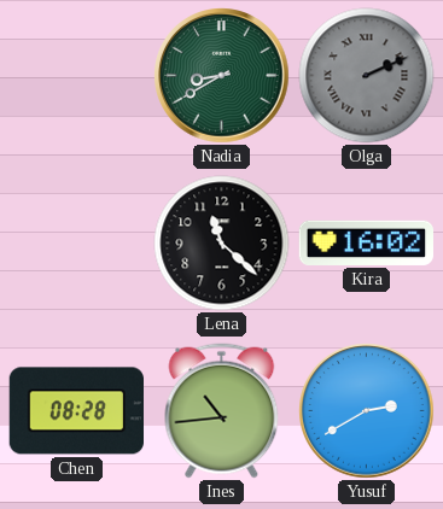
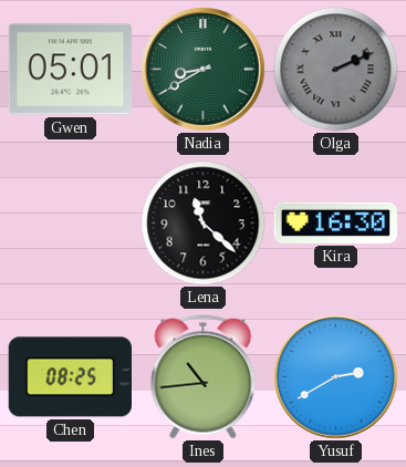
Gwen: none -> 05:01
Kira: 16:02 -> 16:30
Chen: 08:28 -> 08:25
